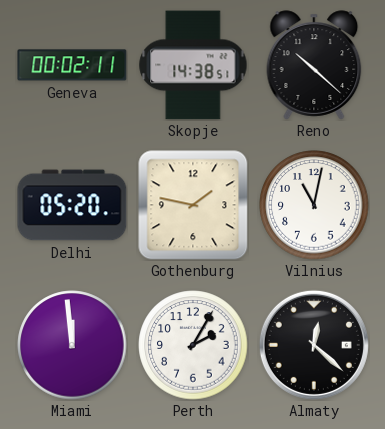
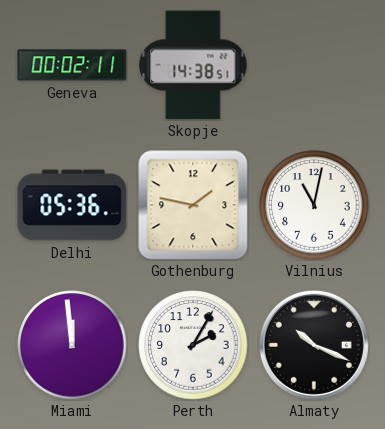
Reno: 10:22 -> none
Delhi: 05:20 -> 05:36
Almaty: 12:22 -> 10:19
